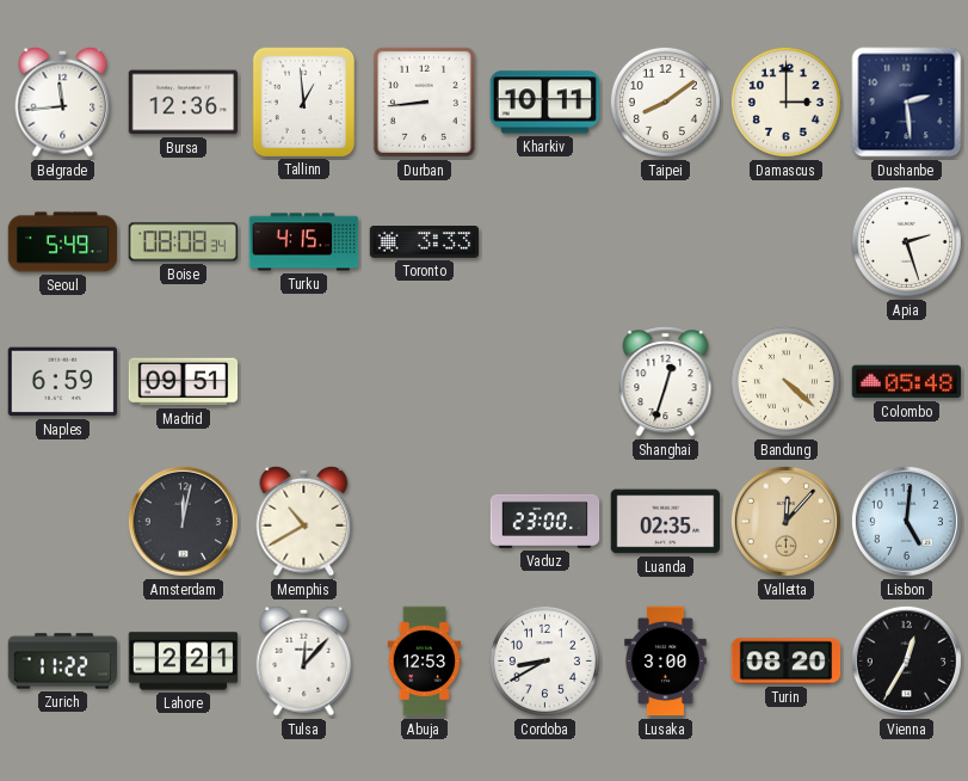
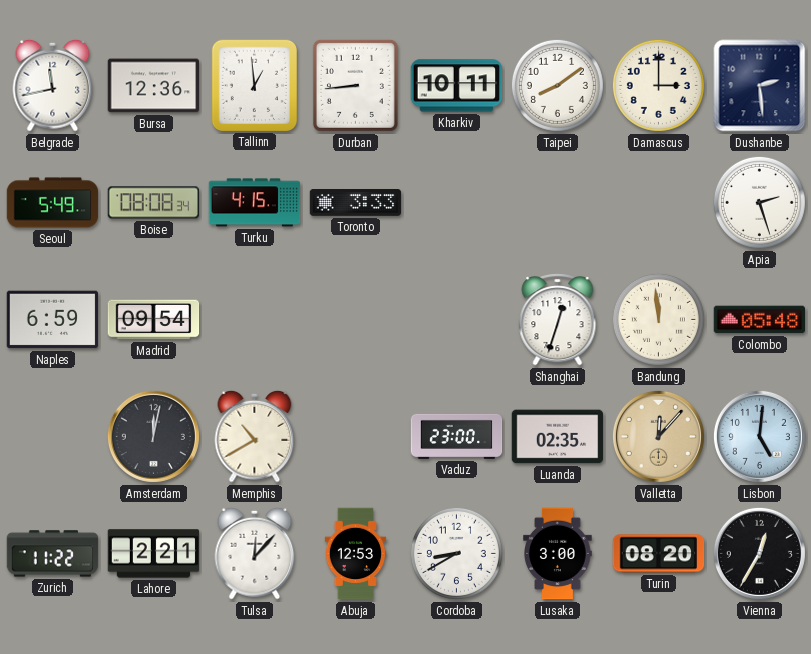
Belgrade: 11:44 -> 11:43
Madrid: 09:51 -> 09:54
Bandung: 4:22 -> 11:59
